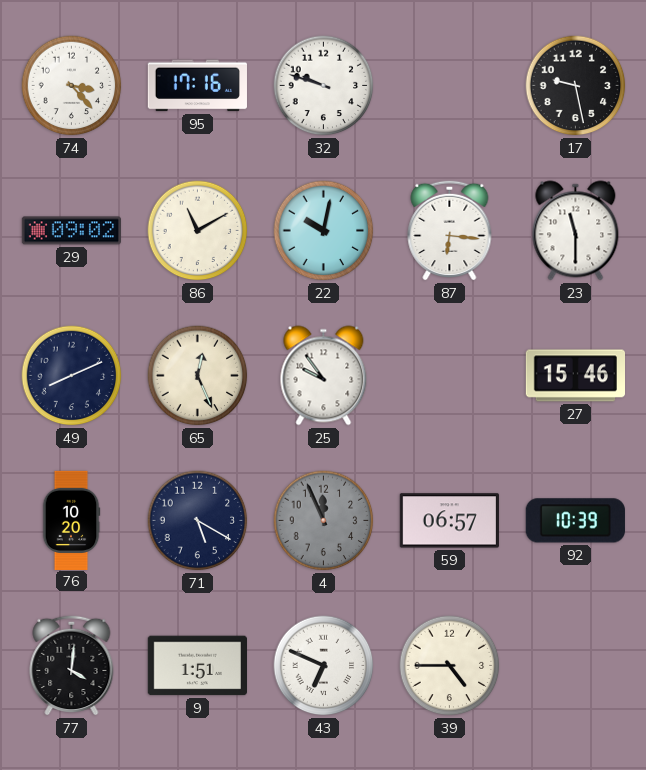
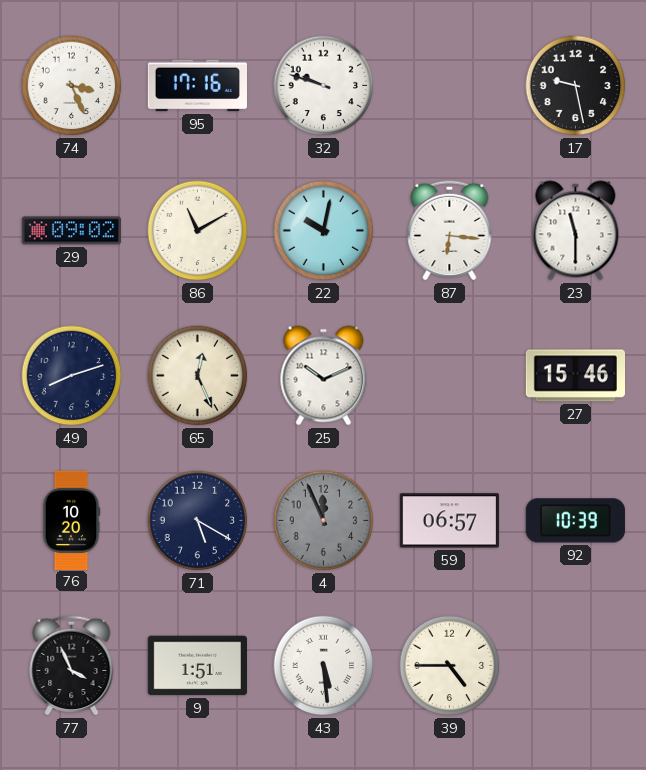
74: 3:23 -> 3:26
49: 8:11 -> 8:12
25: 9:54 -> 10:11
77: 4:01 -> 3:56
43: 6:49 -> 5:29
